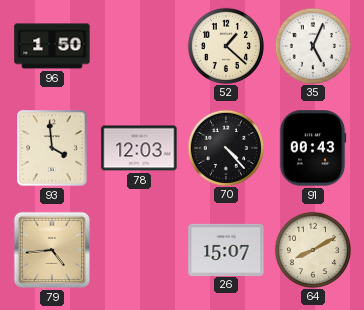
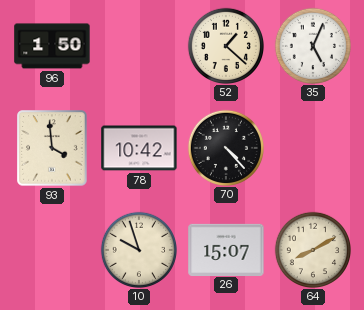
78: 12:03 -> 10:42
91: 00:43 -> none
79: 4:44 -> none
10: none -> 9:57
